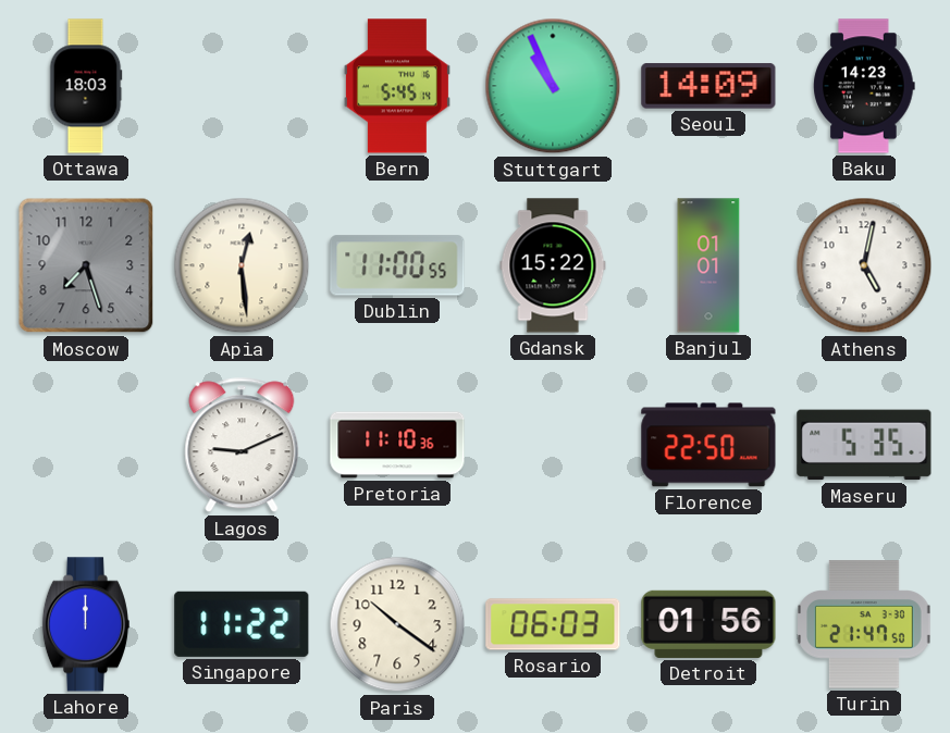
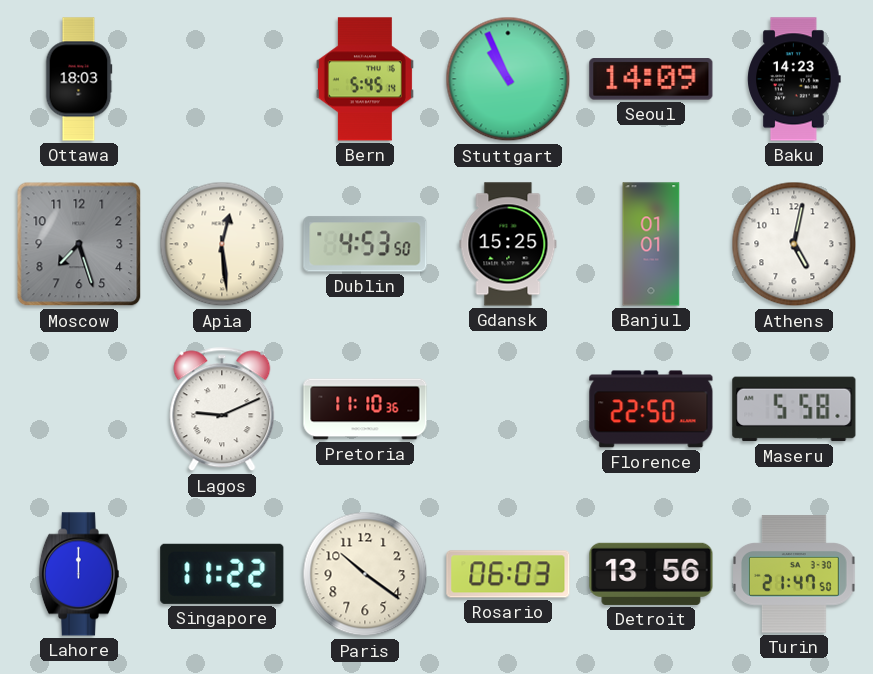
Dublin: 11:00 -> 4:53
Gdansk: 15:22 -> 15:25
Maseru: 5:35 -> 5:58
Detroit: 01:56 -> 13:56
